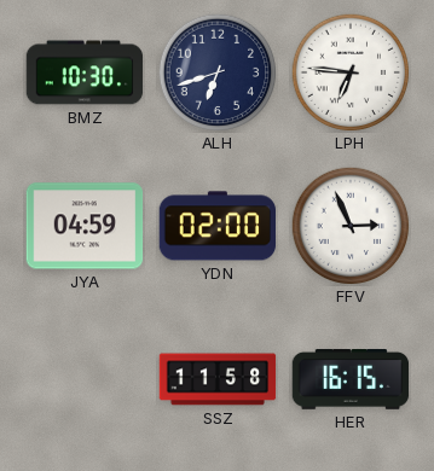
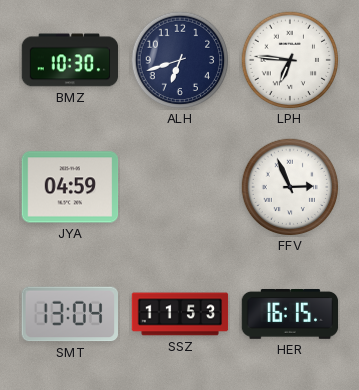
YDN: 02:00 -> none
SMT: none -> 13:04
SSZ: 11:58 -> 11:53
